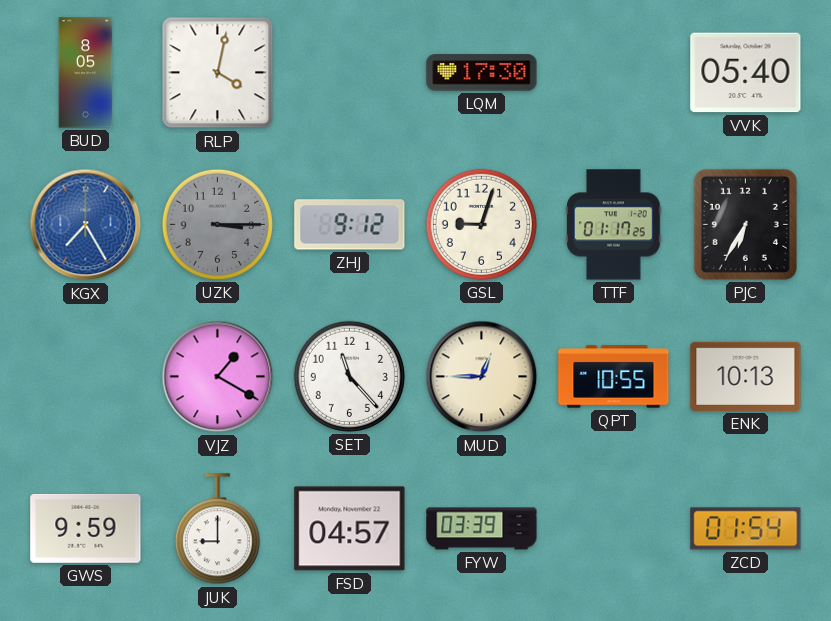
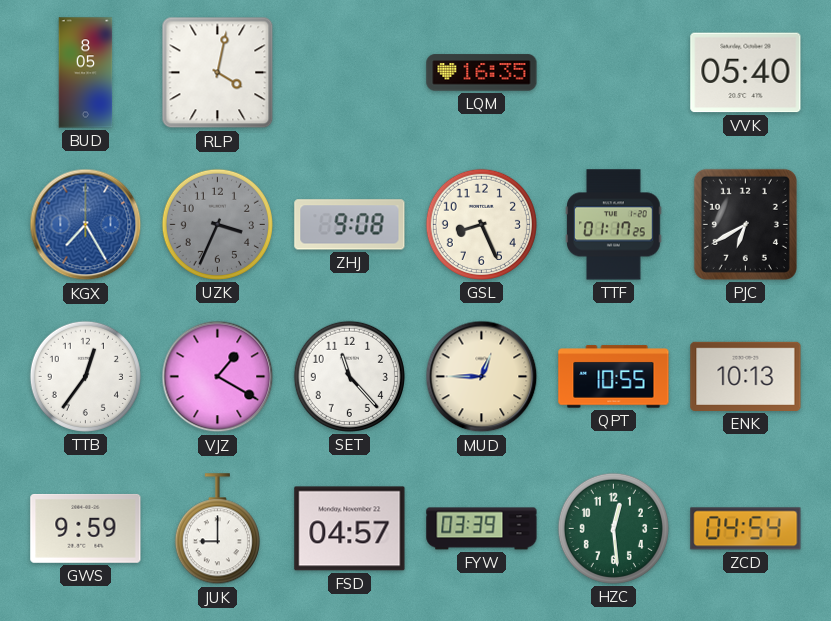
LQM: 17:30 -> 16:35
UZK: 3:15 -> 3:34
ZHJ: 9:12 -> 9:08
GSL: 9:03 -> 8:26
PJC: 6:35 -> 6:40
TTB: none -> 12:36
HZC: none -> 12:29
ZCD: 01:54 -> 04:54
